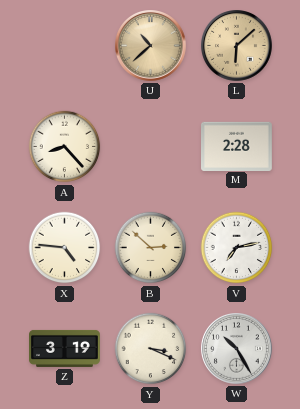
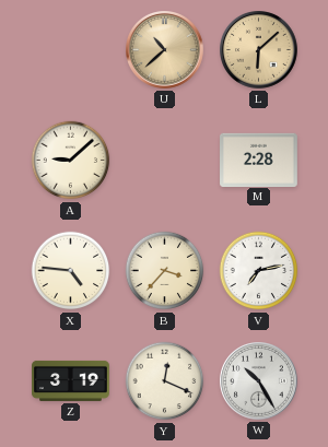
A: 8:23 -> 9:08
B: 2:52 -> 3:37
Y: 3:19 -> 12:19
